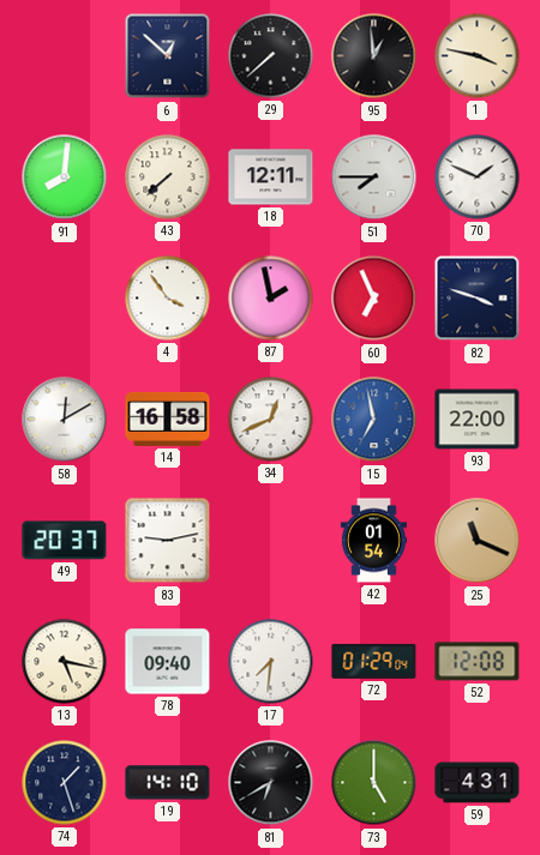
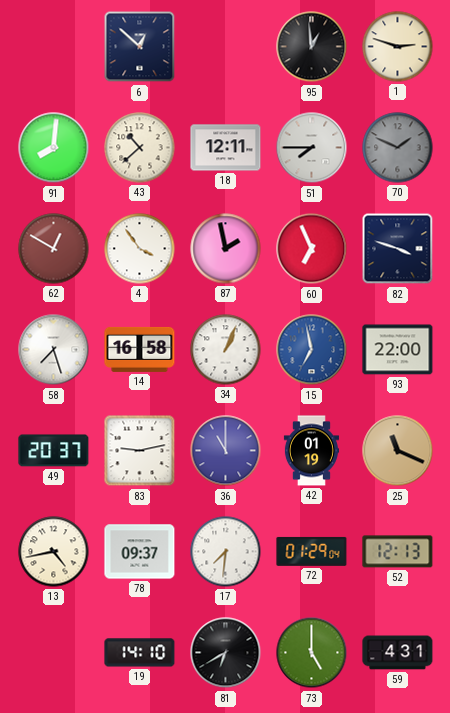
29: 7:38 -> none
1: 3:47 -> 2:48
43: 7:38 -> 10:38
70 dial: white -> grey
62: none -> 12:50
58: 12:10 -> 7:27
34: 12:41 -> 1:04
36: none -> 11:00
42: 01:54 -> 01:19
13: 5:17 -> 4:43
78: 09:40 -> 09:37
52: 12:08 -> 12:13
74: 1:27 -> none
